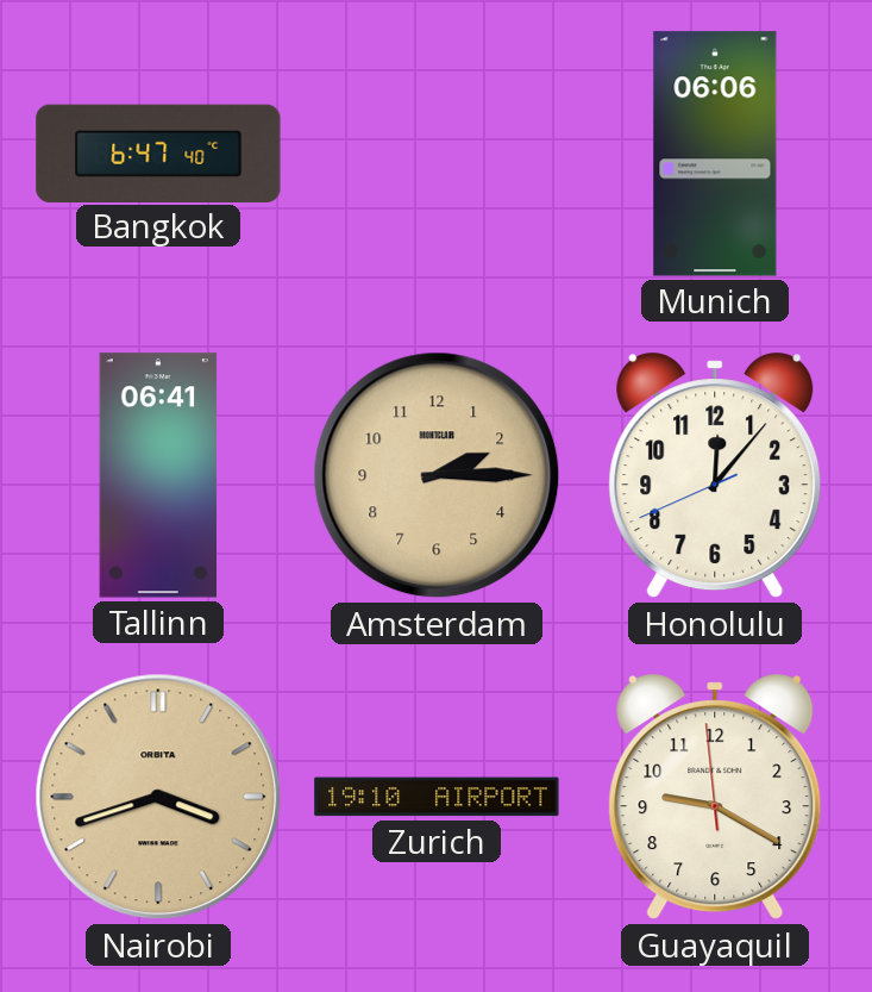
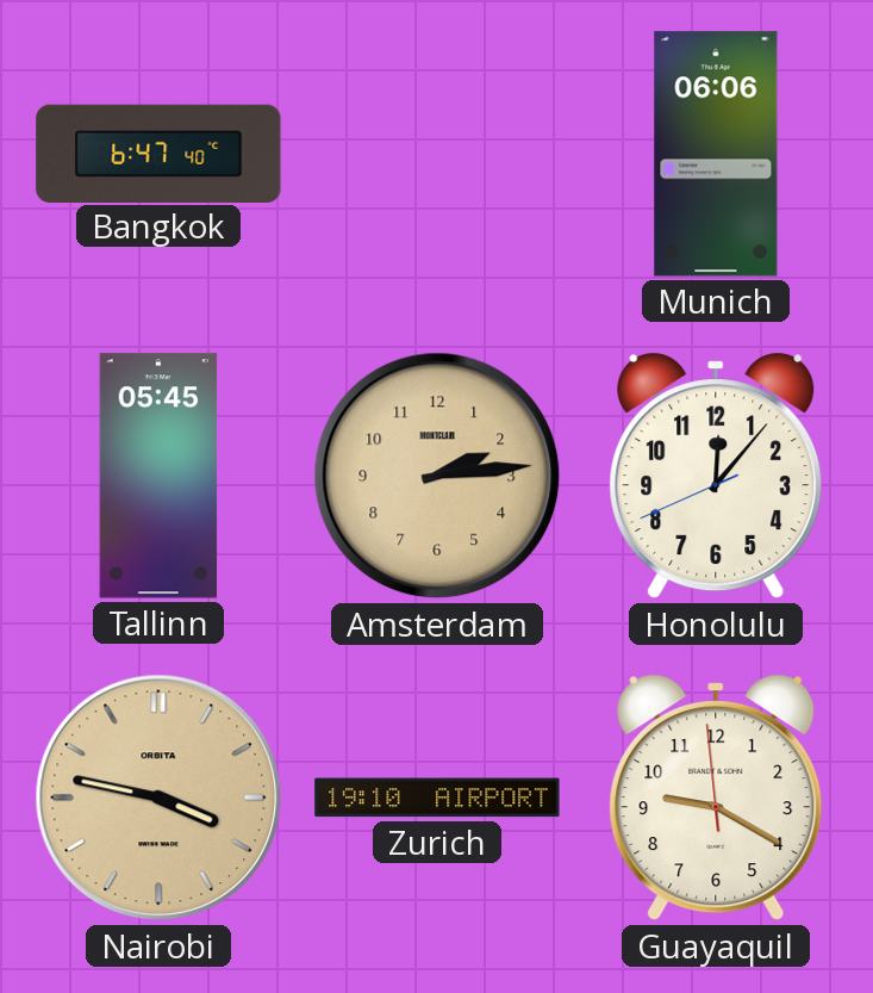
Tallinn: 06:41 -> 05:45
Amsterdam: 2:15 -> 2:14
Nairobi: 3:42 -> 3:47
